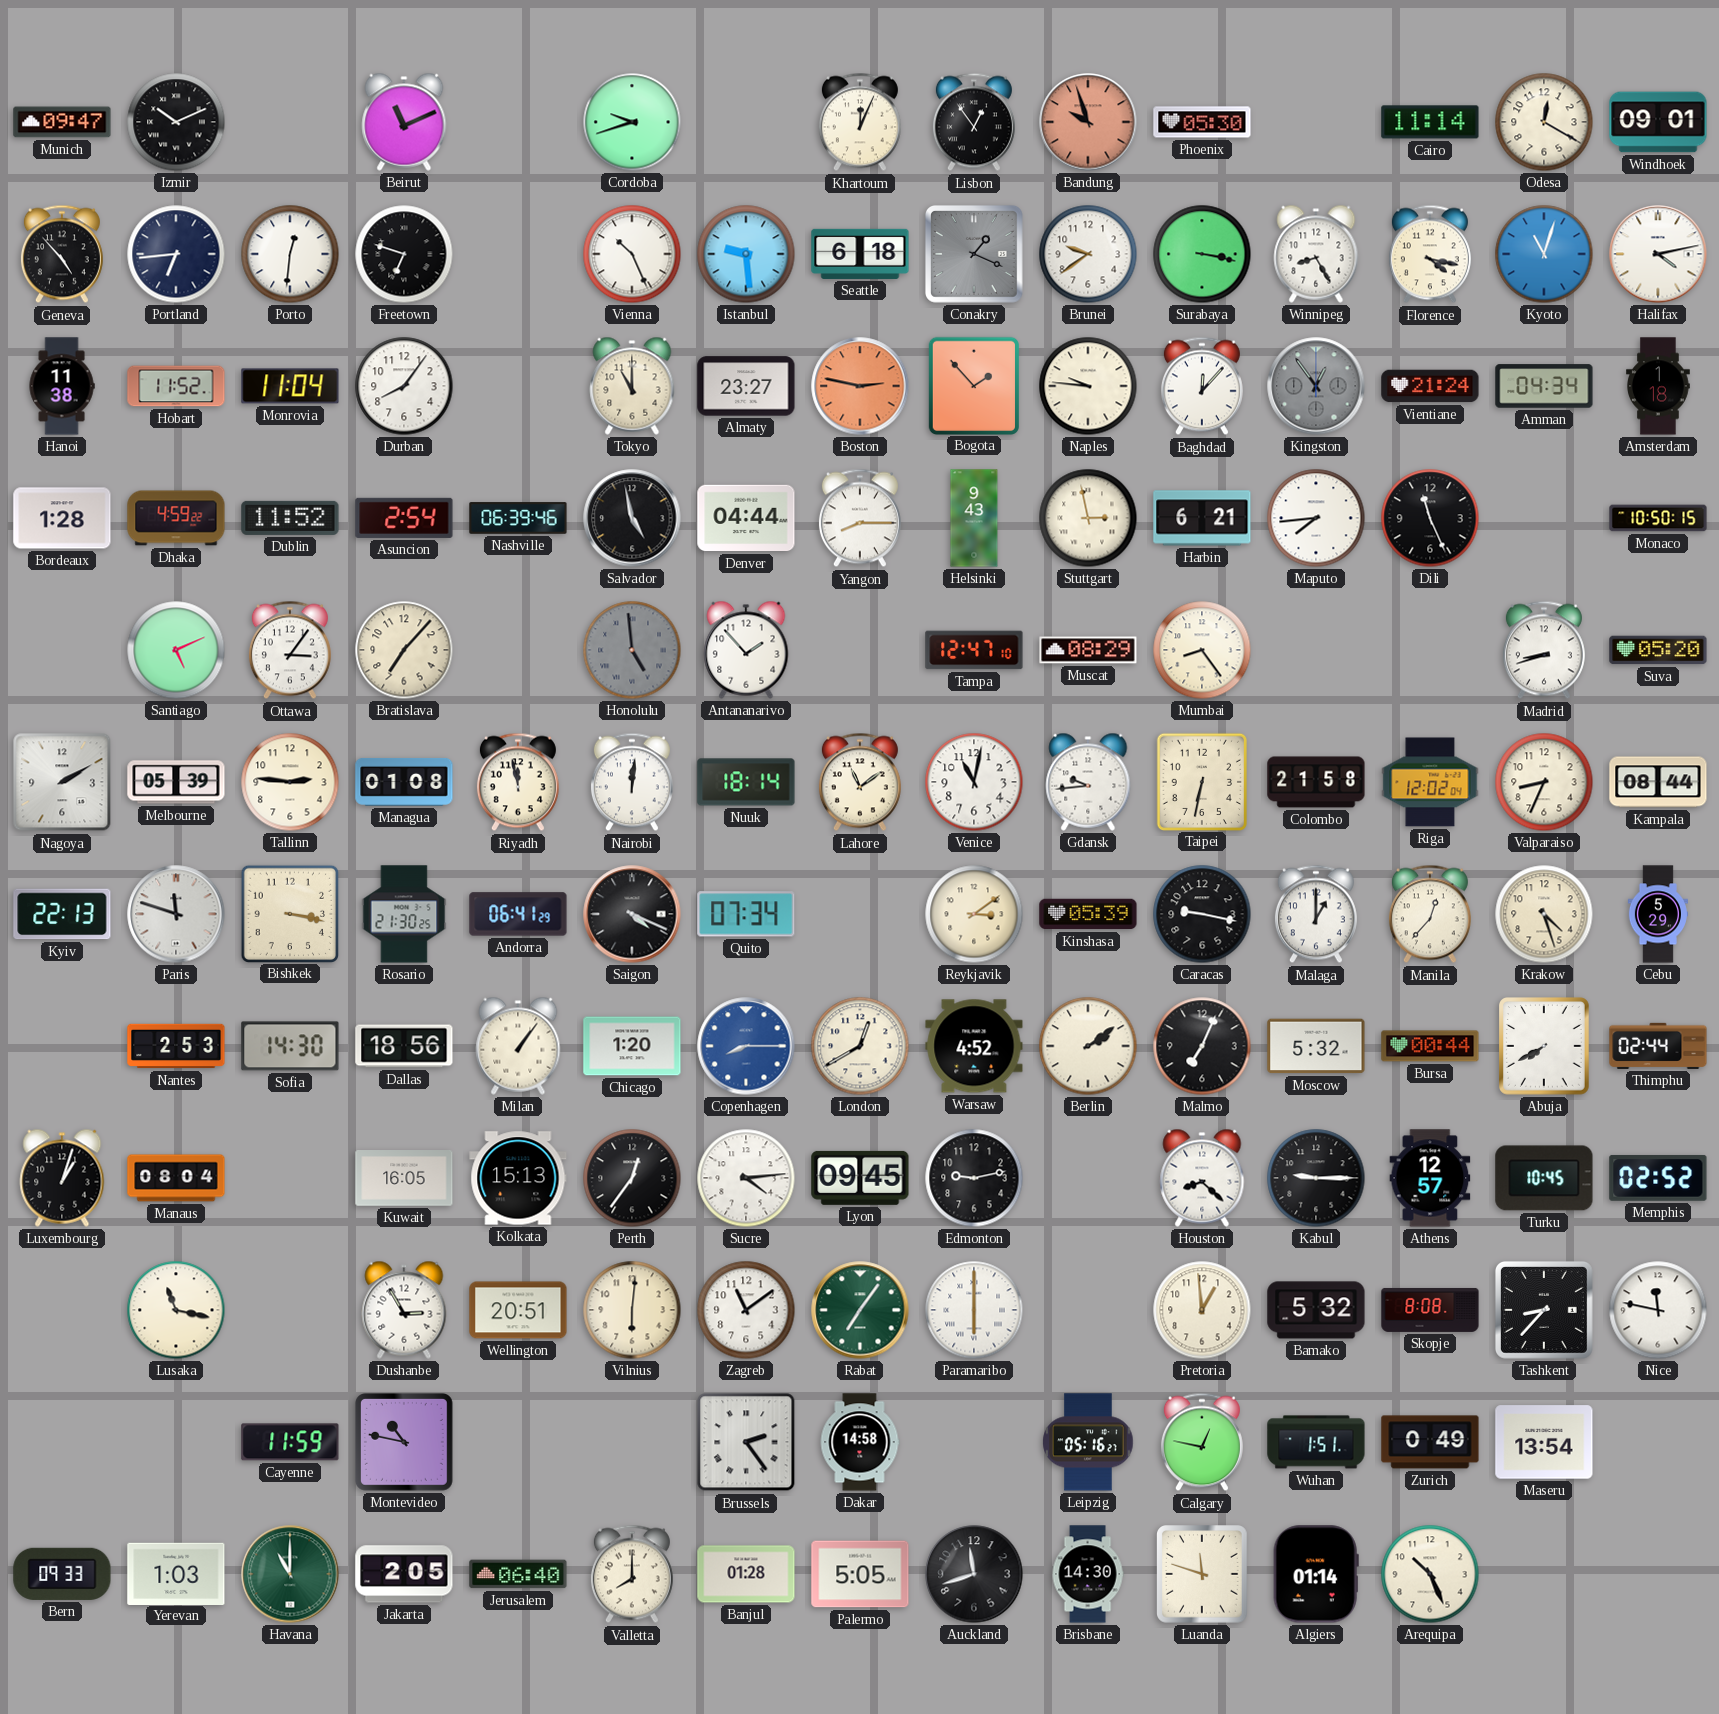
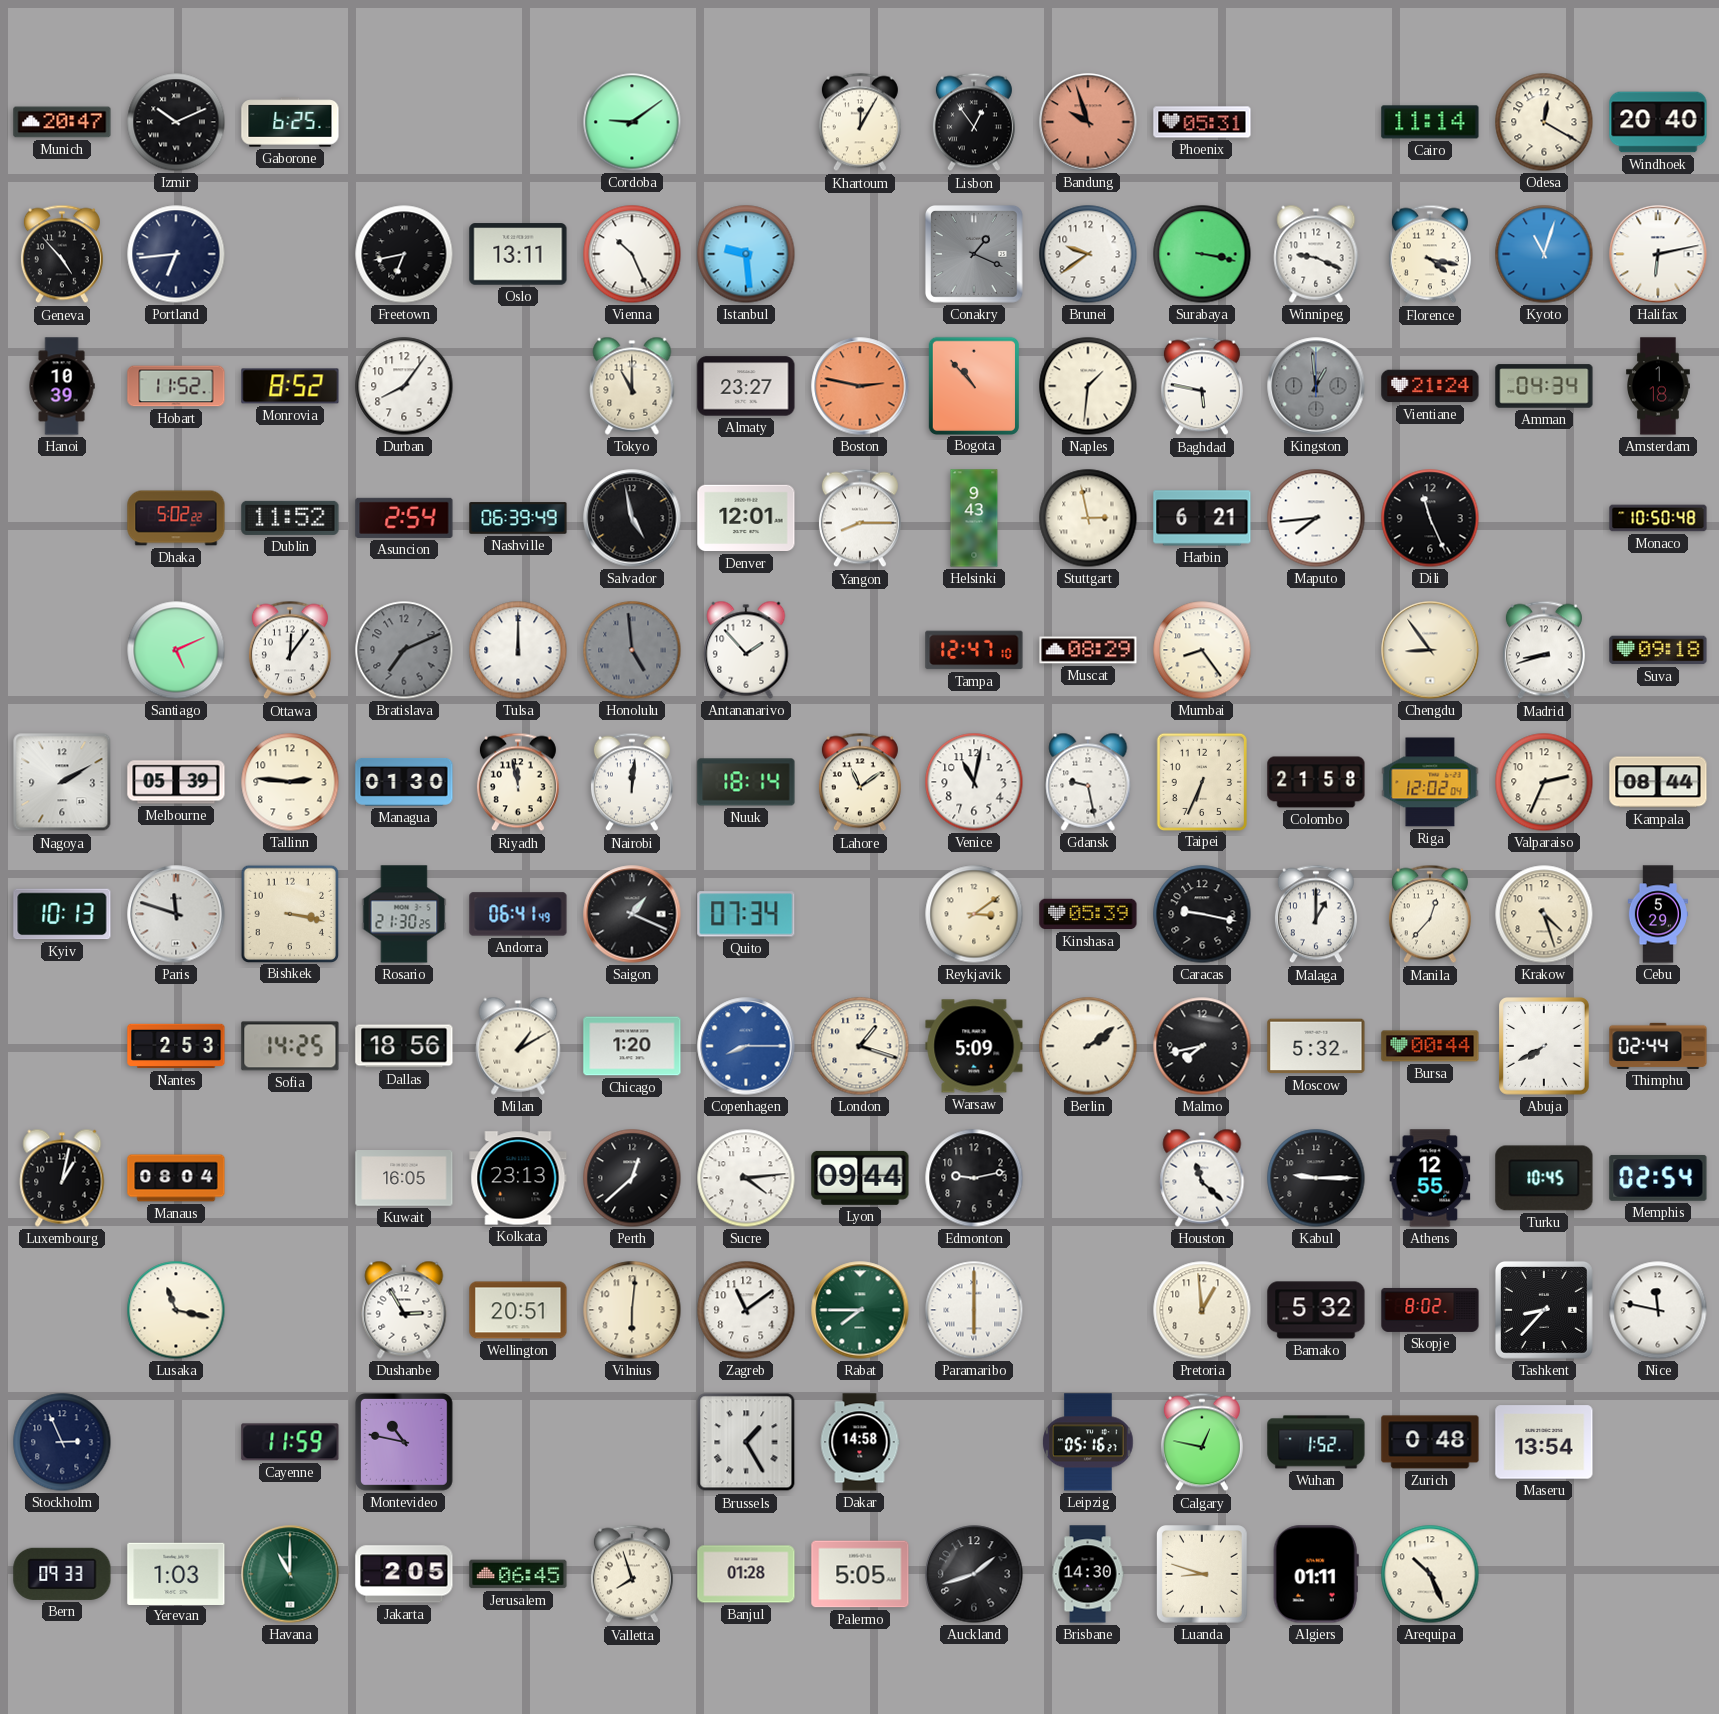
Munich: 09:47 -> 20:47
Gaborone: none -> 6:25
Beirut: 11:11 -> none
Cordoba: 9:42 -> 9:09
Khartoum: 12:04 -> 12:05
Phoenix: 05:30 -> 05:31
Windhoek: 09:01 -> 20:40
Porto: 12:31 -> none
Freetown: 6:48 -> 6:43
Oslo: none -> 13:11
Seattle: 6:18 -> none
Winnipeg: 8:25 -> 9:19
Halifax: 4:13 -> 6:13
Hanoi: 11:38 -> 10:39
Monrovia: 11:04 -> 8:52
Bogota: 1:53 -> 10:53
Naples: 9:46 -> 1:31
Baghdad: 12:07 -> 5:47
Kingston: 12:54 -> 12:59
Bordeaux: 1:28 -> none
Dhaka: 4:59 -> 5:02
Nashville: 06:39:46 -> 06:39:49
Denver: 04:44 -> 12:01
Monaco: 10:50:15 -> 10:50:48
Ottawa: 3:06 -> 12:06
Bratislava: 7:07 -> 7:11
Bratislava dial: cream -> grey
Tulsa: none -> 12:00
Chengdu: none -> 8:54
Suva: 05:20 -> 09:18
Managua: 01:08 -> 01:30
Gdansk: 9:44 -> 9:28
Taipei: 6:32 -> 6:34
Valparaiso: 8:34 -> 2:34
Kyiv: 22:13 -> 10:13
Andorra: 06:41:29 -> 06:41:49
Saigon: 4:19 -> 1:19
Sofia: 14:30 -> 14:25
Milan: 1:06 -> 1:10
London: 12:40 -> 1:18
Warsaw: 4:52 -> 5:09
Malmo: 7:04 -> 7:43
Luxembourg: 1:03 -> 1:02
Kolkata: 15:13 -> 23:13
Perth: 12:36 -> 12:38
Lyon: 09:45 -> 09:44
Houston: 8:22 -> 11:22
Athens: 12:57 -> 12:55
Memphis: 02:52 -> 02:54
Rabat: 7:06 -> 7:45
Skopje: 8:08 -> 8:02
Stockholm: none -> 2:56
Brussels: 2:24 -> 1:25
Wuhan: 1:51 -> 1:52
Zurich: 0:49 -> 0:48
Jerusalem: 06:40 -> 06:45
Valletta: 8:00 -> 7:57
Auckland: 11:42 -> 1:42
Luanda: 11:48 -> 8:48
Algiers: 01:14 -> 01:11
